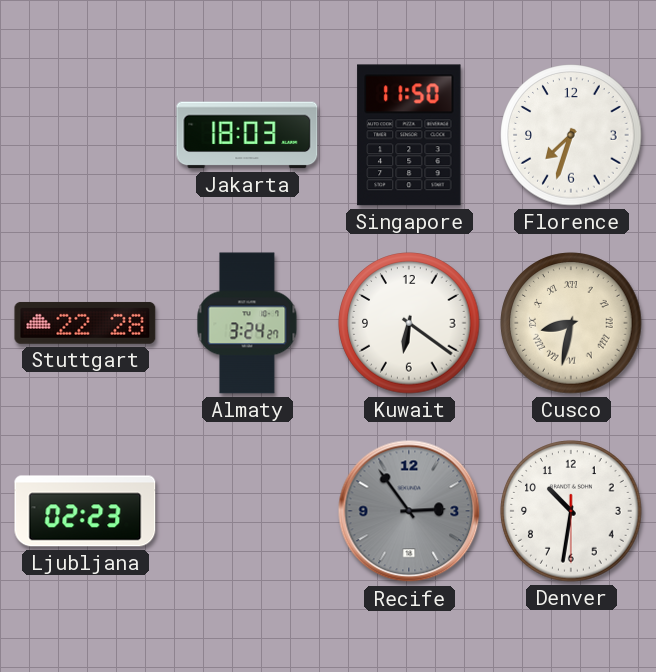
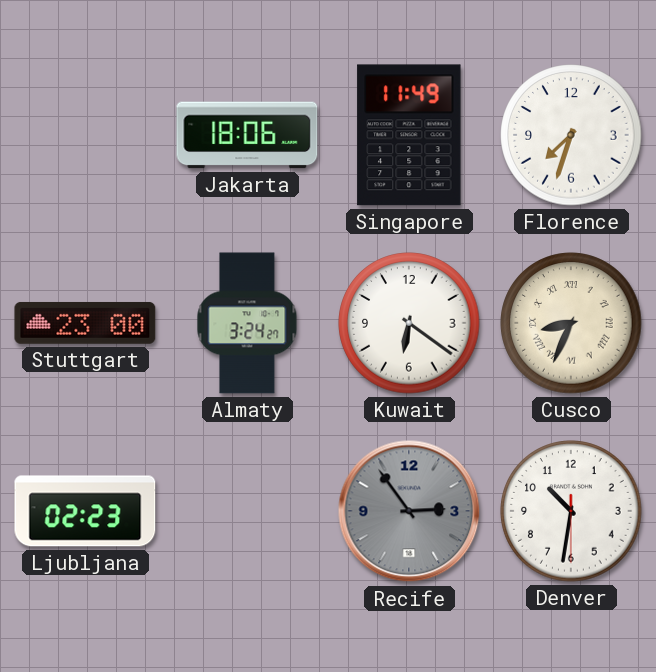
Jakarta: 18:03 -> 18:06
Singapore: 11:50 -> 11:49
Stuttgart: 22:28 -> 23:00
Cusco: 8:32 -> 8:34
